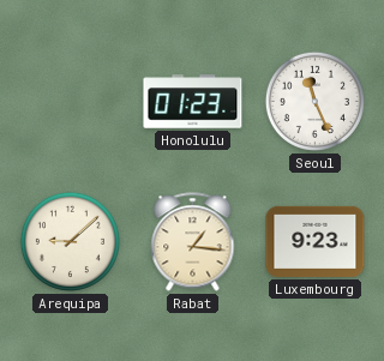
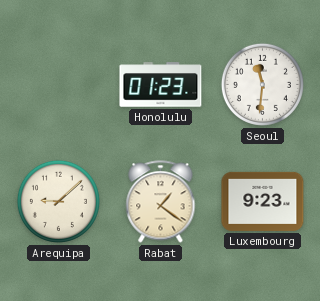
Seoul: 11:26 -> 11:31
Rabat: 1:16 -> 1:21
